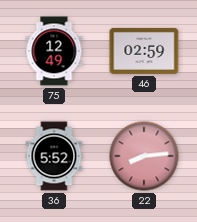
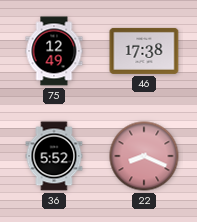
46: 02:59 -> 17:38
22: 8:14 -> 8:19
